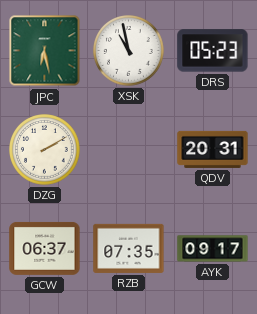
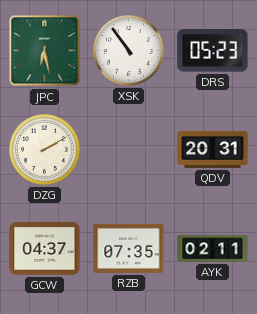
XSK: 10:58 -> 10:54
GCW: 06:37 -> 04:37
AYK: 09:17 -> 02:11
